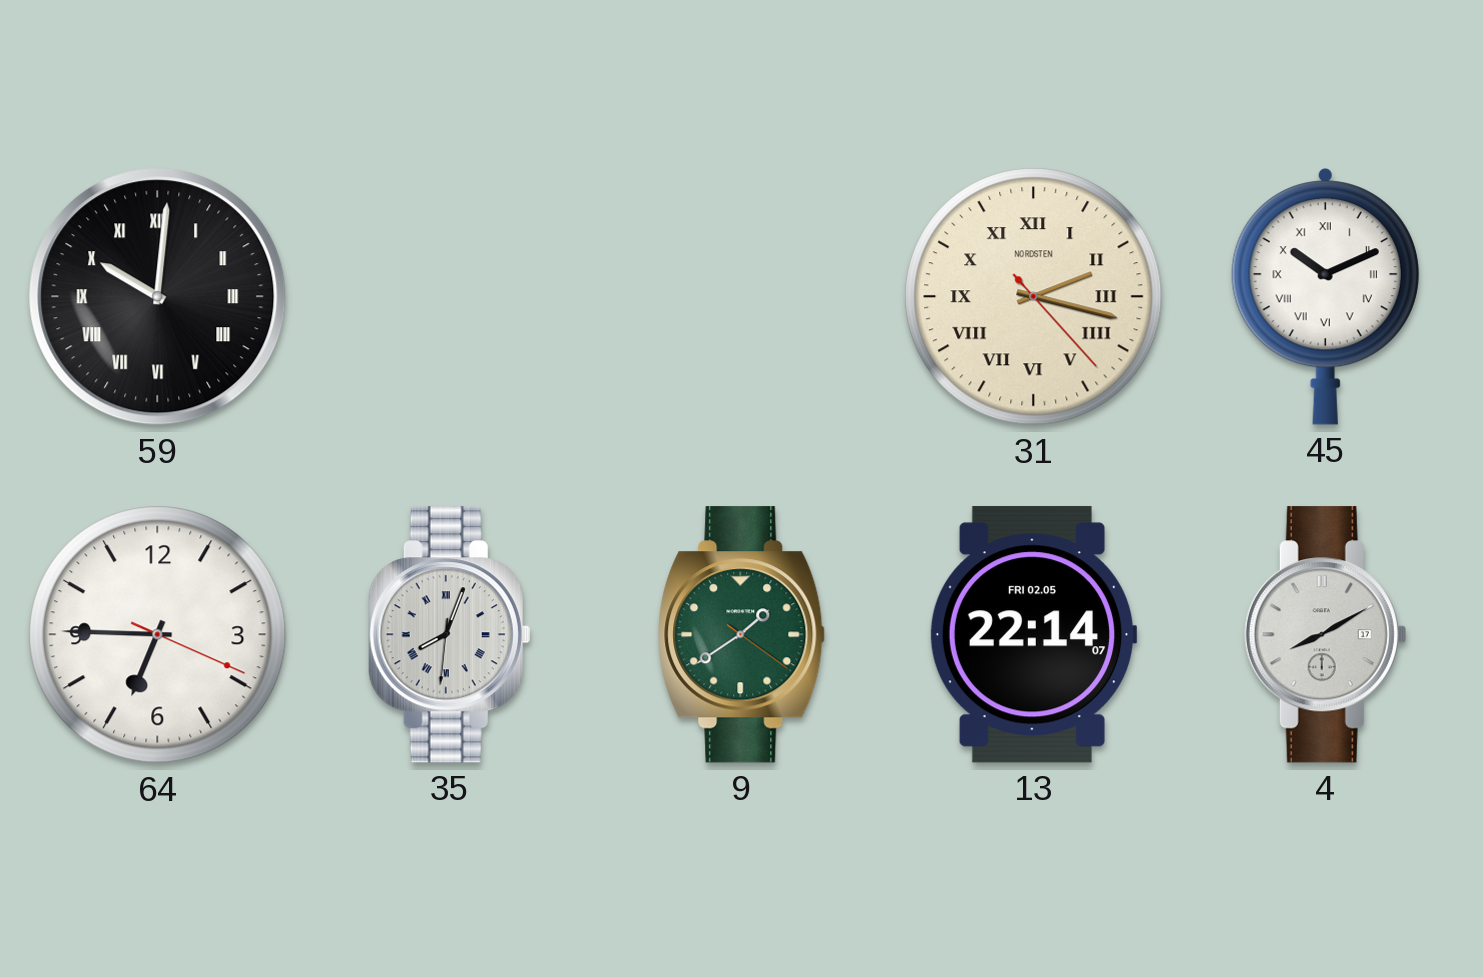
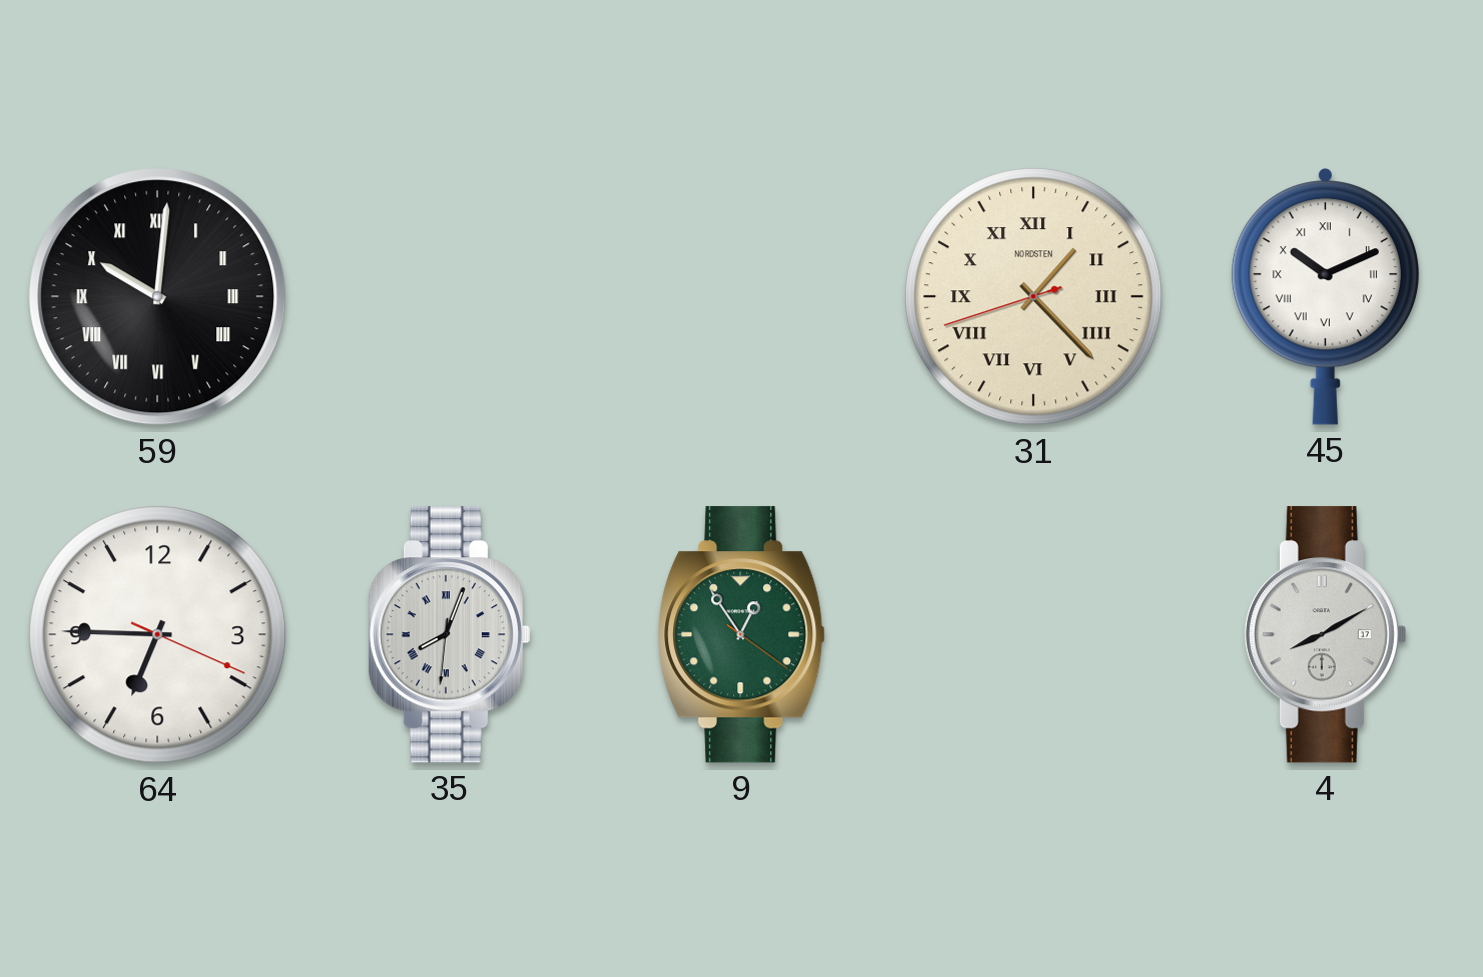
31: 2:17 -> 1:22
9: 1:39 -> 12:54
13: 22:14 -> none
